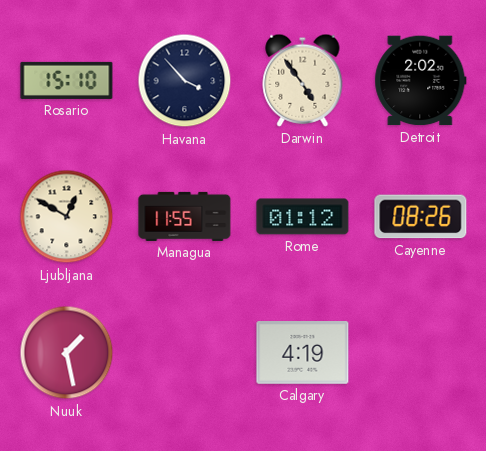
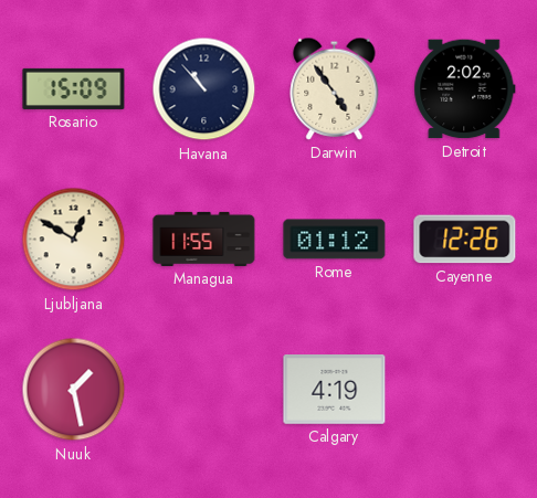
Rosario: 15:10 -> 15:09
Havana: 3:53 -> 10:53
Cayenne: 08:26 -> 12:26
